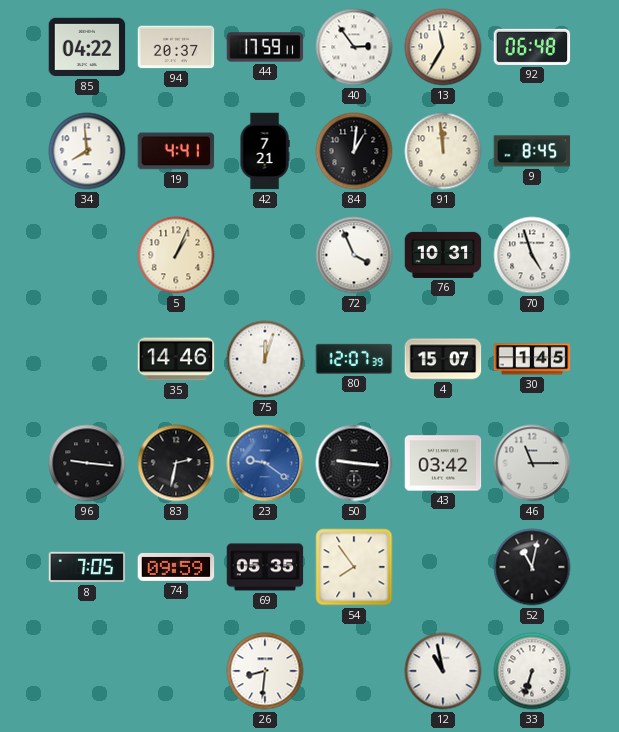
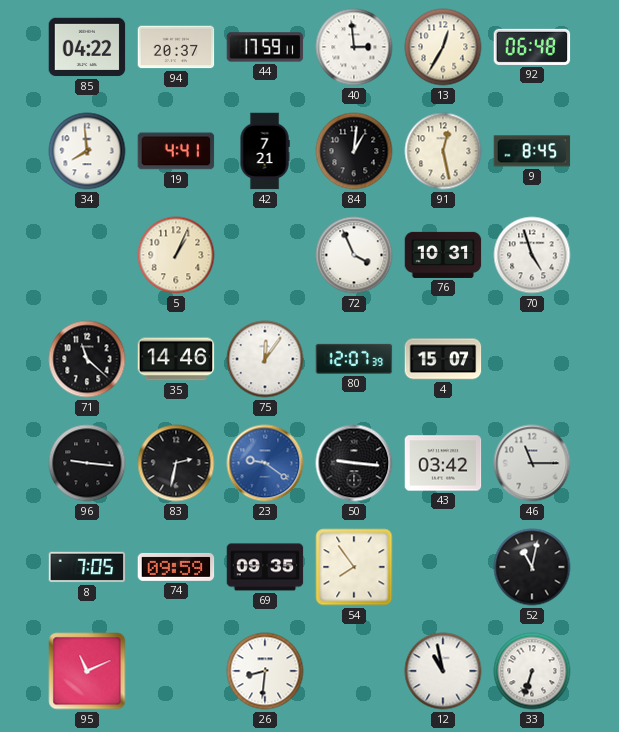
40: 2:54 -> 2:59
13: 11:35 -> 12:35
91: 11:59 -> 12:28
71: none -> 11:22
75: 12:03 -> 12:06
30: 1:45 -> none
69: 05:35 -> 09:35
95: none -> 11:11
